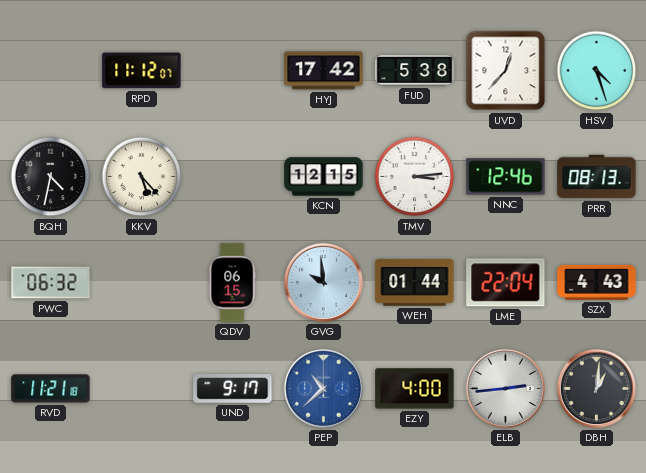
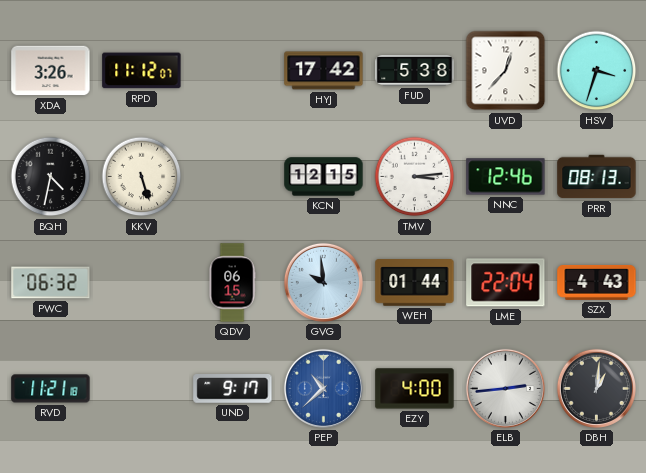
XDA: none -> 3:26
HSV: 4:27 -> 3:33
KKV: 5:23 -> 5:27
